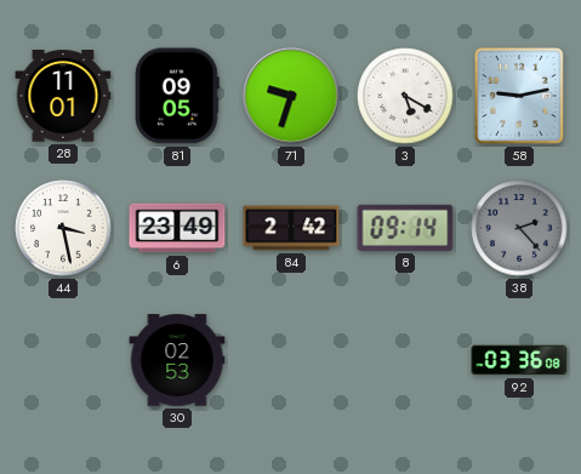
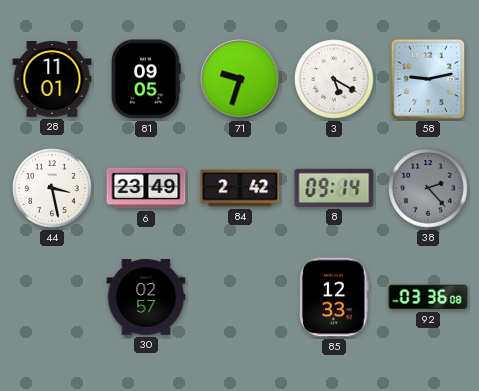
30: 02:53 -> 02:57
85: none -> 12:33
